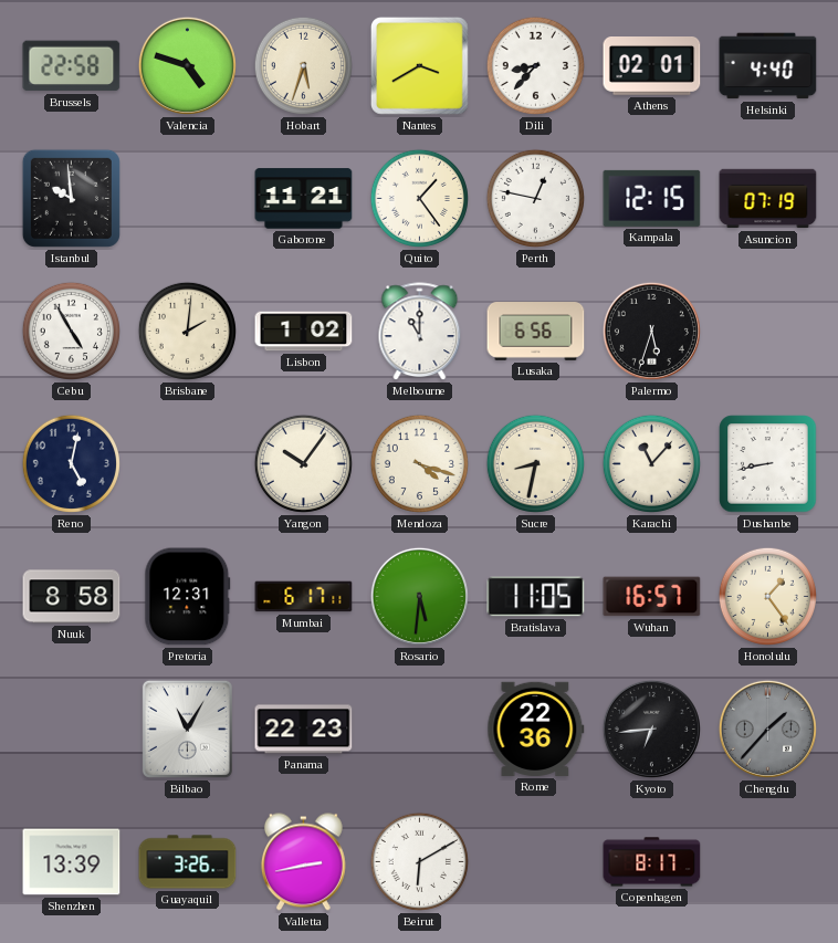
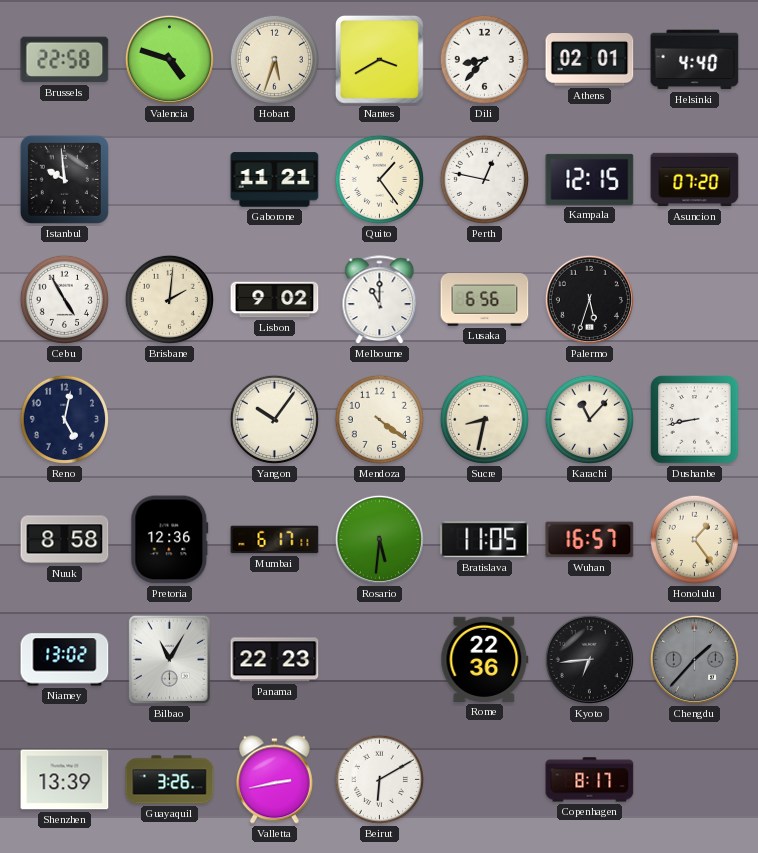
Asuncion: 07:19 -> 07:20
Lisbon: 1:02 -> 9:02
Mendoza: 4:18 -> 4:21
Pretoria: 12:31 -> 12:36
Niamey: none -> 13:02
